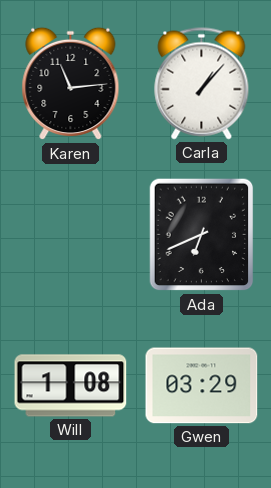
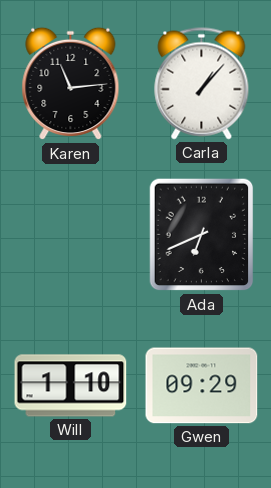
Will: 1:08 -> 1:10
Gwen: 03:29 -> 09:29
